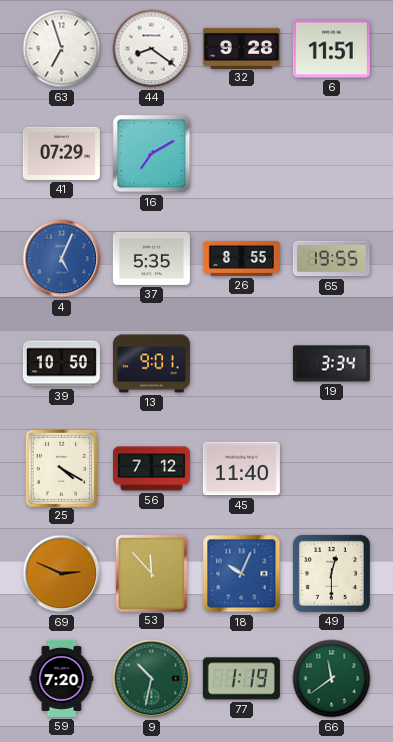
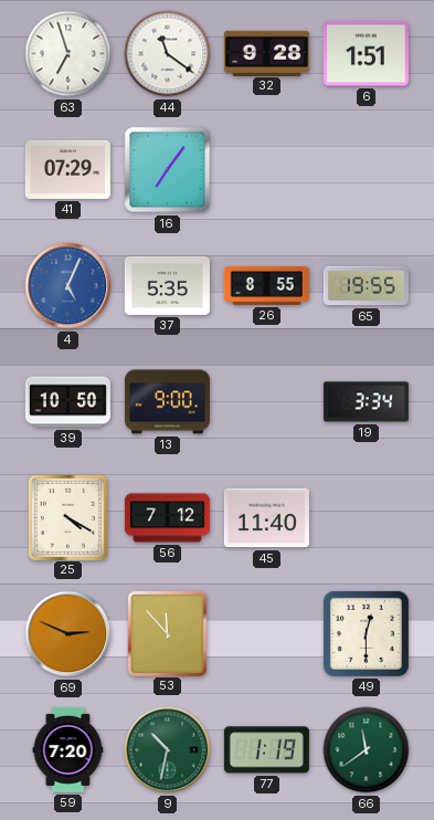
44: 8:21 -> 11:21
6: 11:51 -> 1:51
16: 7:10 -> 7:06
13: 9:01 -> 9:00
18: 10:04 -> none
